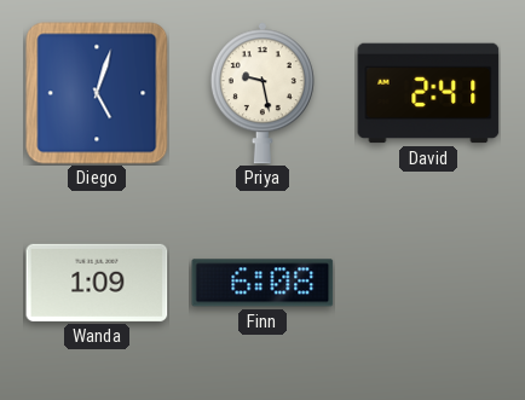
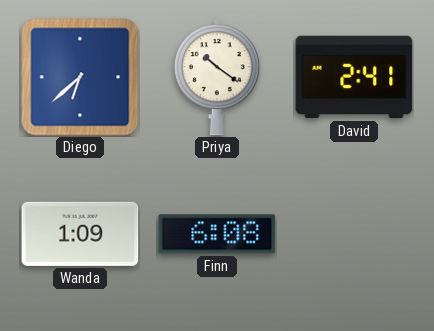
Diego: 5:03 -> 6:38
Priya: 9:28 -> 10:21
